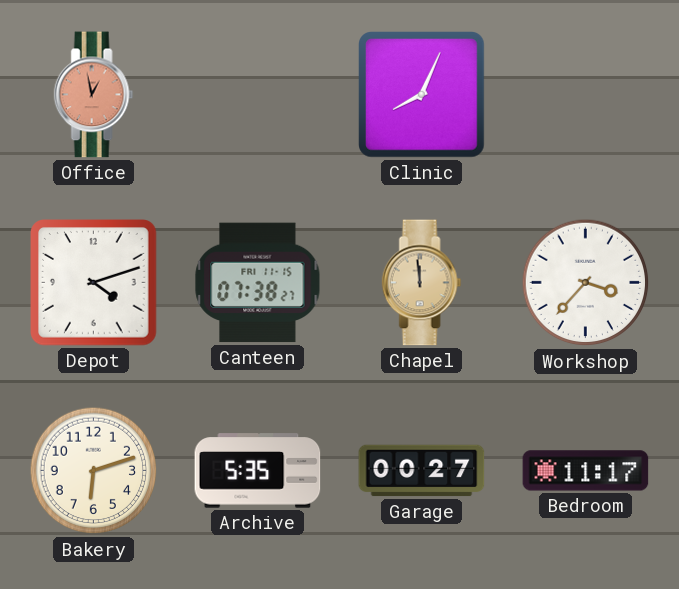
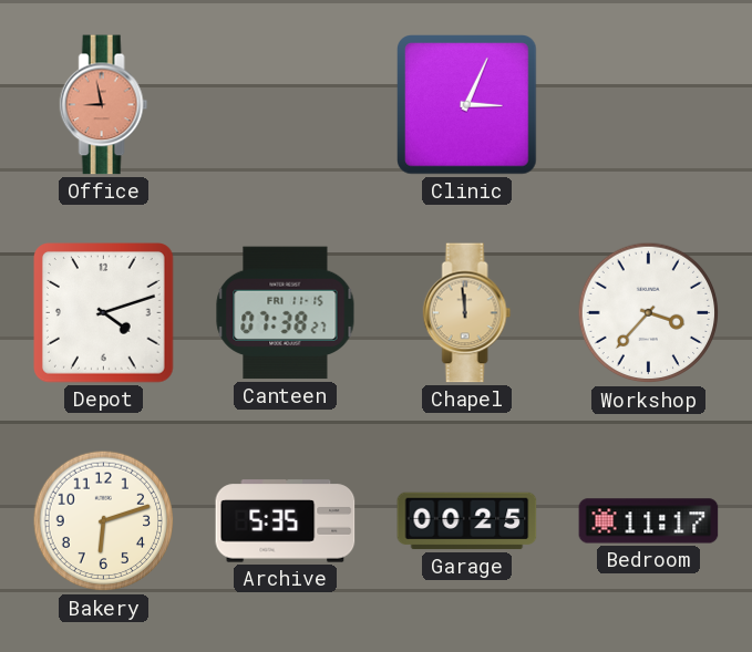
Office: 12:58 -> 8:58
Clinic: 8:04 -> 3:04
Garage: 00:27 -> 00:25
